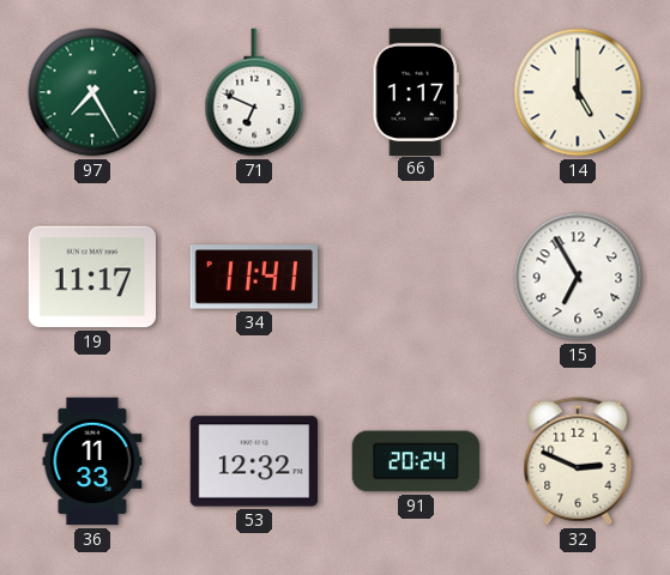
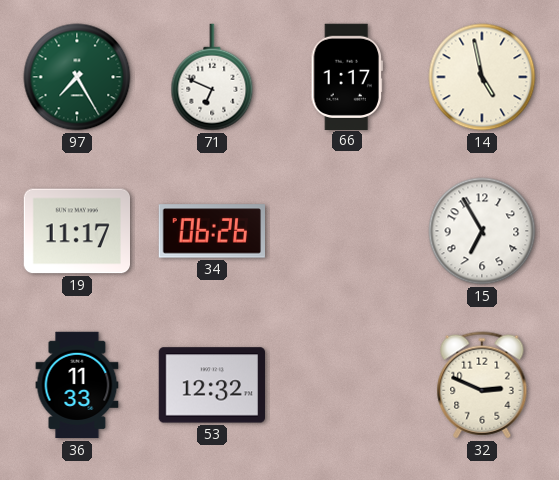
14: 5:00 -> 4:58
34: 11:41 -> 06:26
91: 20:24 -> none
